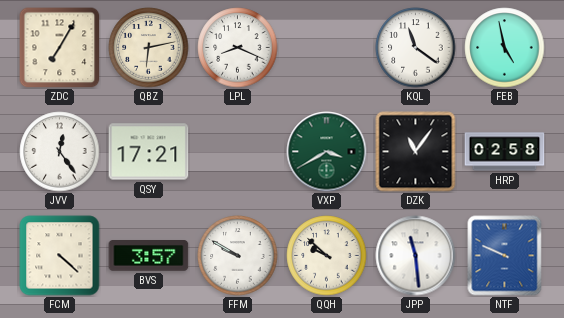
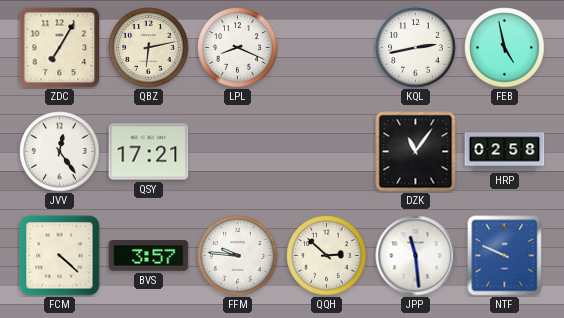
KQL: 11:21 -> 2:43
VXP: 3:40 -> none
FFM: 9:50 -> 9:46
QQH: 9:52 -> 2:52
